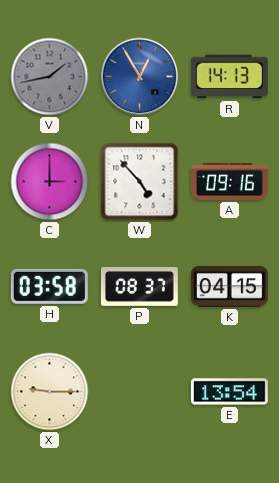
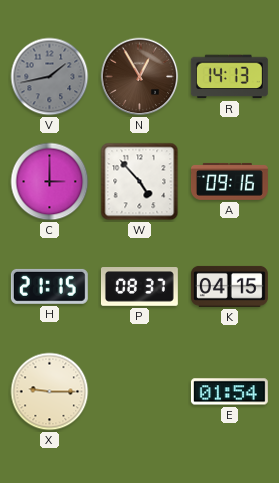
N dial: blue -> brown
H: 03:58 -> 21:15
E: 13:54 -> 01:54
